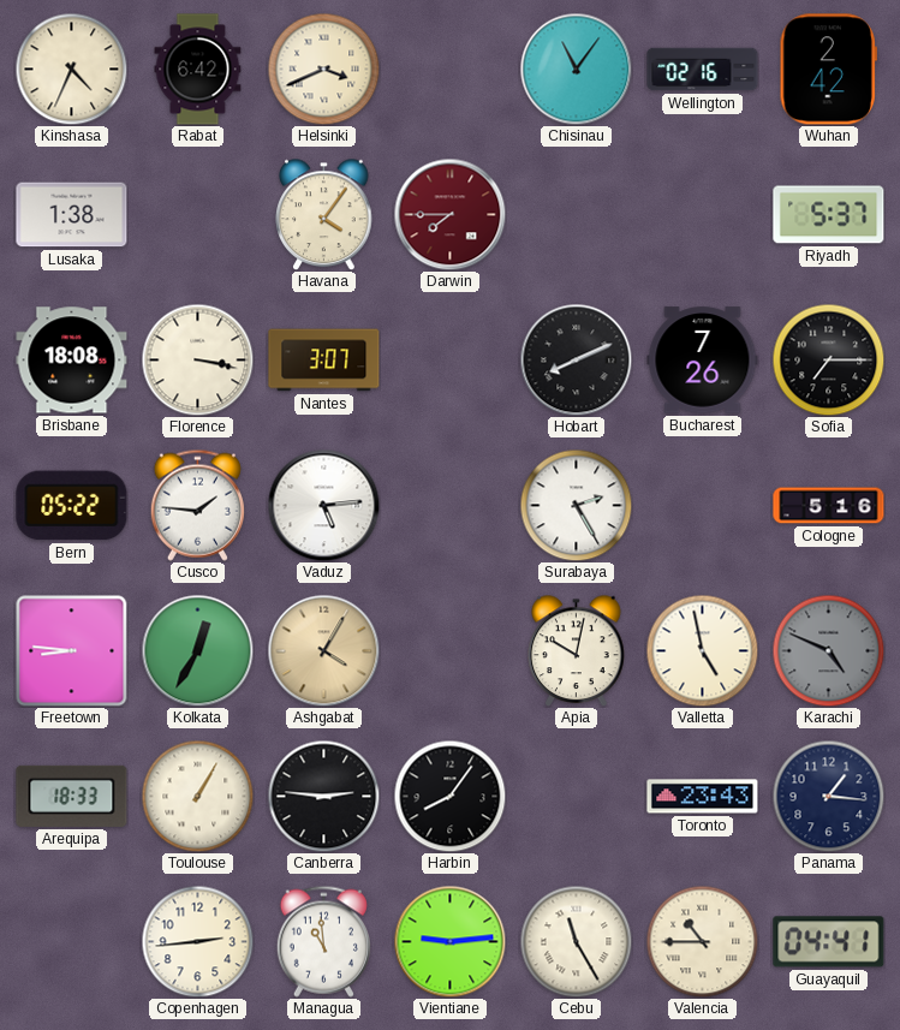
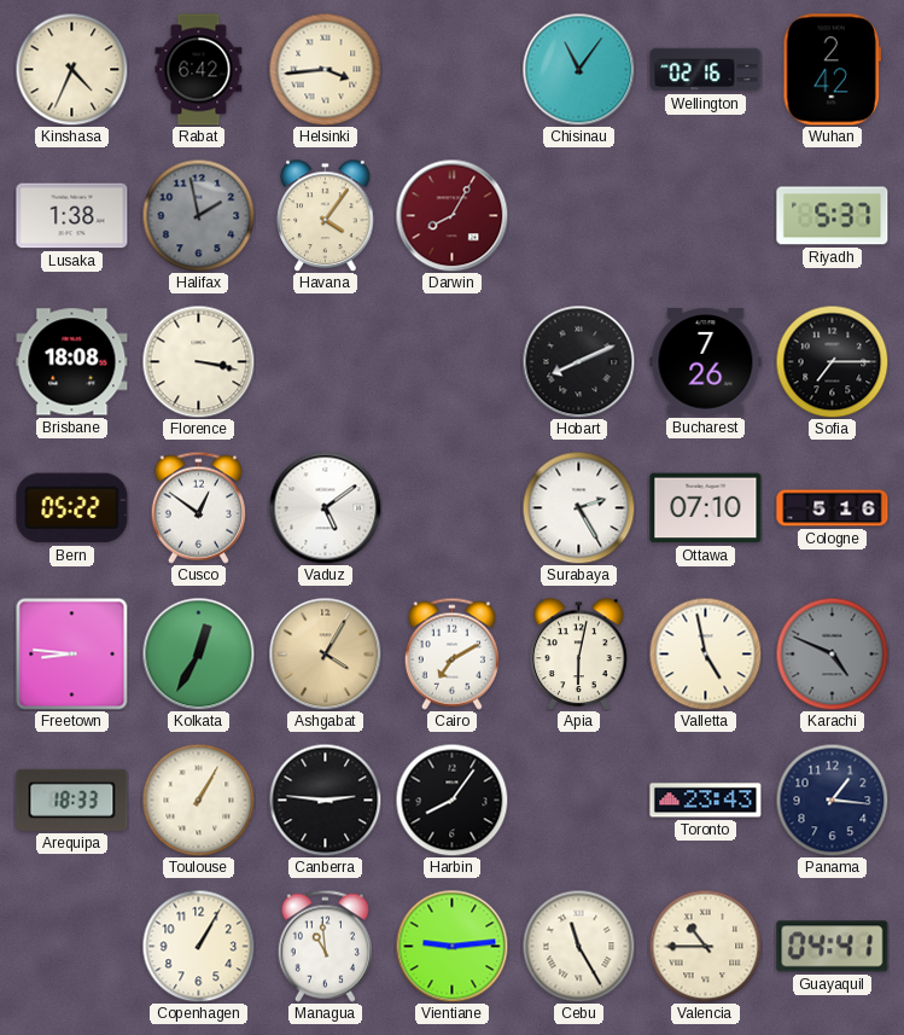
Helsinki: 3:41 -> 3:44
Halifax: none -> 1:58
Darwin: 7:45 -> 8:05
Nantes: 3:07 -> none
Cusco: 1:46 -> 12:51
Vaduz: 5:14 -> 5:09
Ottawa: none -> 07:10
Cairo: none -> 7:10
Apia: 10:02 -> 6:02
Copenhagen: 2:44 -> 1:05
